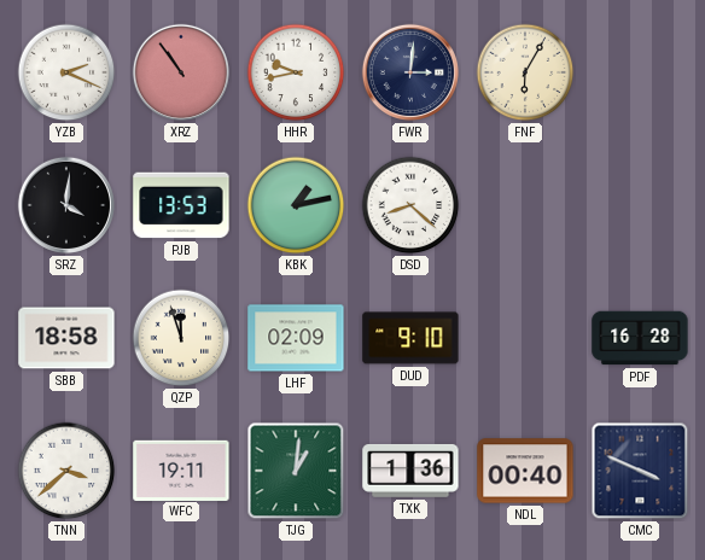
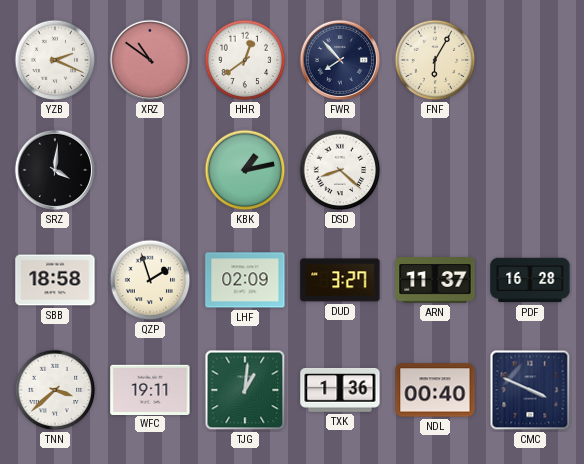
XRZ: 10:54 -> 10:51
HHR: 9:43 -> 12:39
FWR: 3:01 -> 7:53
PJB: 13:53 -> none
QZP: 11:57 -> 1:57
DUD: 9:10 -> 3:27
ARN: none -> 11:37
